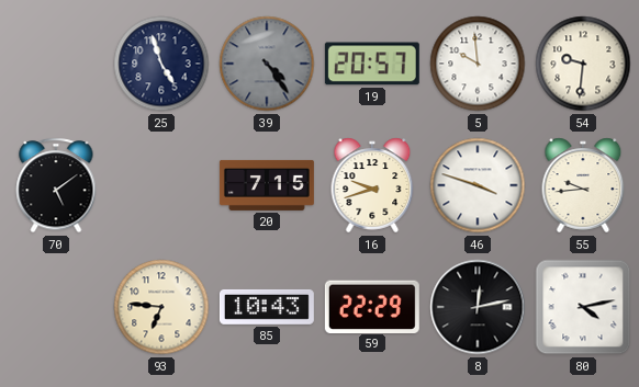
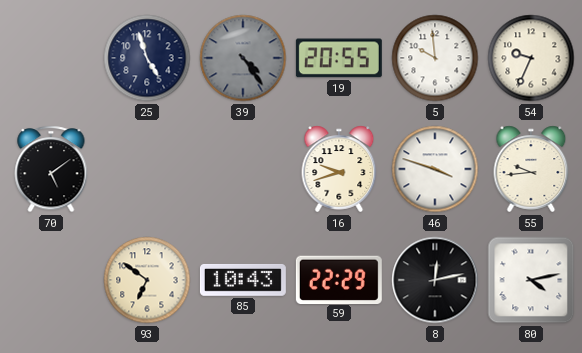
19: 20:57 -> 20:55
54: 9:31 -> 9:34
20: 7:15 -> none
93: 6:46 -> 6:51
